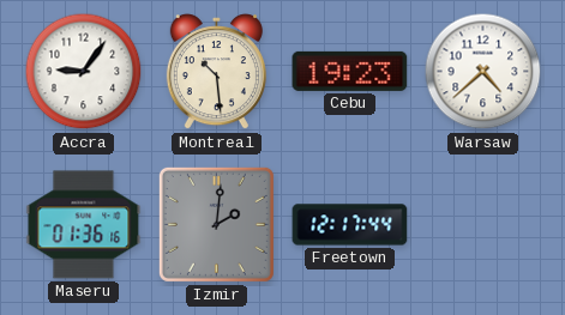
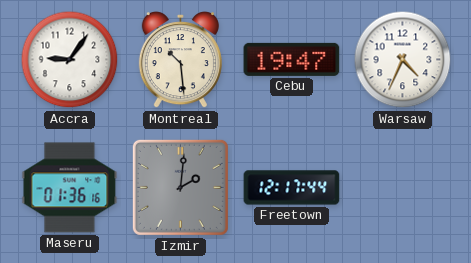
Cebu: 19:23 -> 19:47
Warsaw: 4:38 -> 4:34
